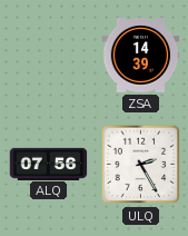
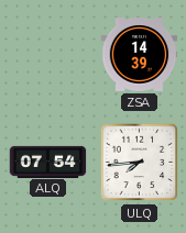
ALQ: 07:56 -> 07:54
ULQ: 2:25 -> 7:44
